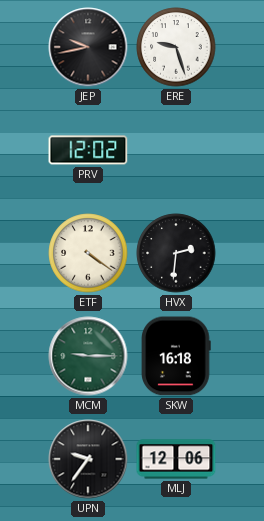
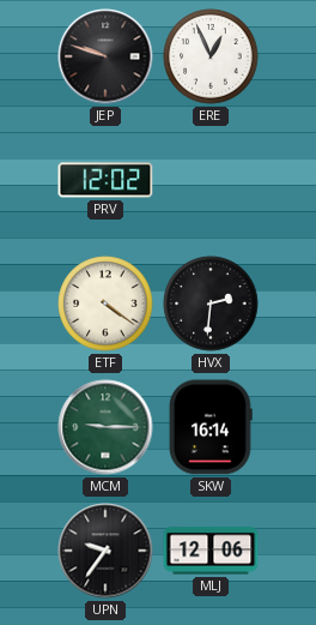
JEP: 9:43 -> 9:48
ERE: 9:27 -> 12:56
SKW: 16:18 -> 16:14
